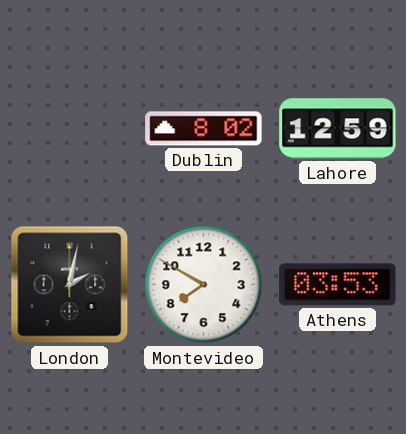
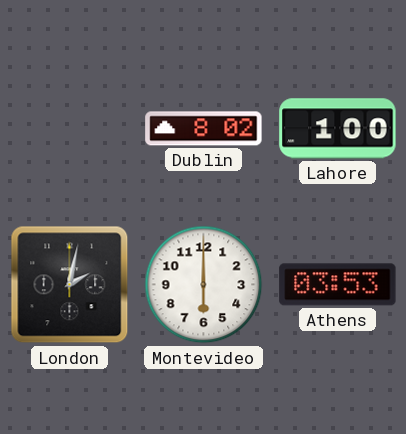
Lahore: 12:59 -> 1:00
Montevideo: 7:50 -> 6:00
